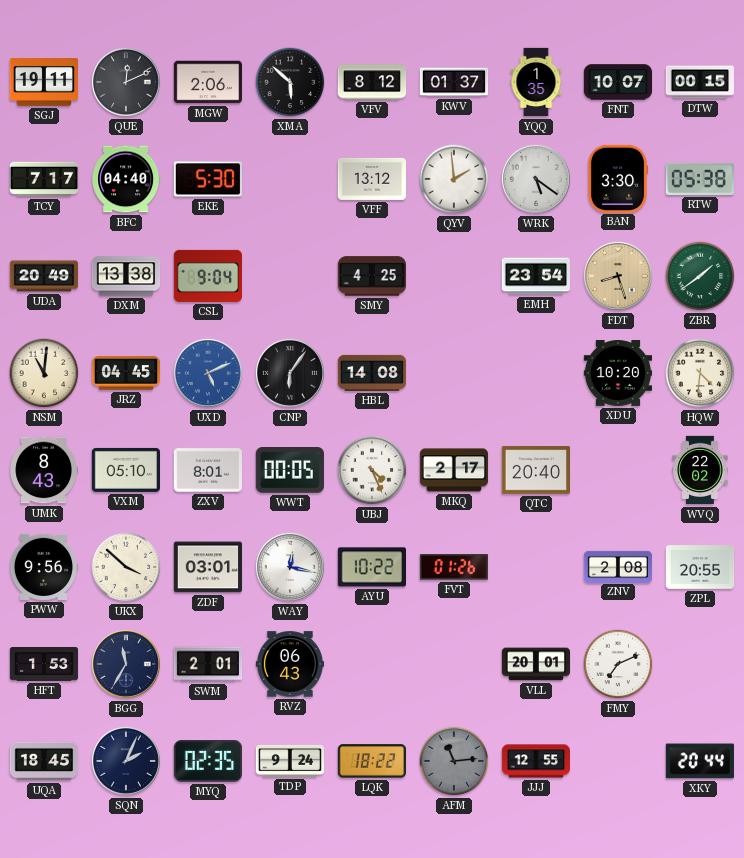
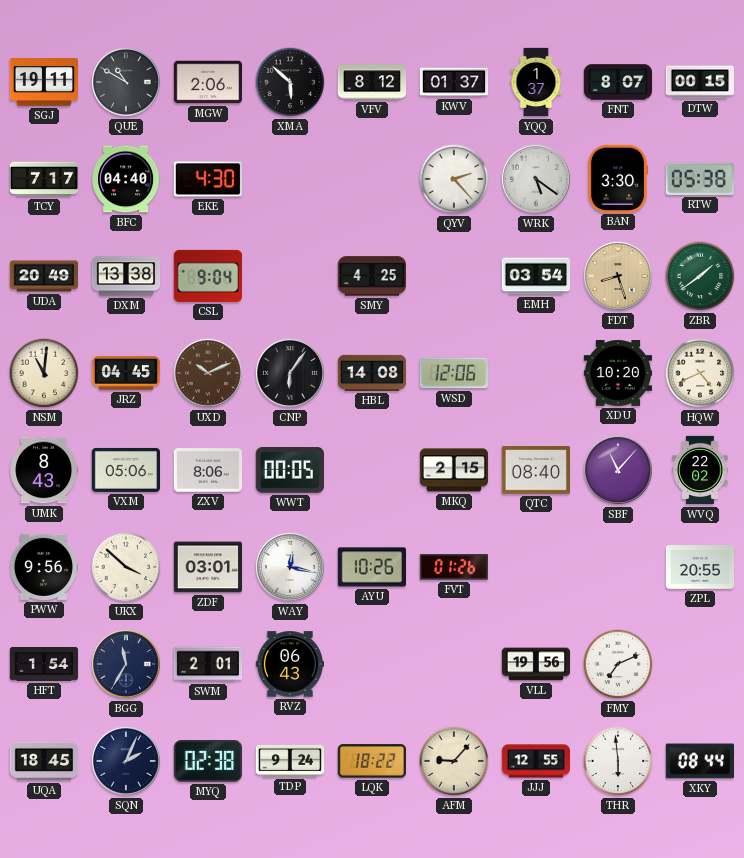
QUE: 12:11 -> 10:50
YQQ: 1:35 -> 1:37
FNT: 10:07 -> 8:07
EKE: 5:30 -> 4:30
VFF: 13:12 -> none
QYV: 1:59 -> 2:23
EMH: 23:54 -> 03:54
UXD: 5:11 -> 10:11
UXD dial: blue -> brown
WSD: none -> 12:06
HQW: 4:31 -> 4:41
VXM: 05:10 -> 05:06
ZXV: 8:01 -> 8:06
UBJ: 4:26 -> none
MKQ: 2:17 -> 2:15
QTC: 20:40 -> 08:40
SBF: none -> 11:07
AYU: 10:22 -> 10:26
ZNV: 2:08 -> none
HFT: 1:53 -> 1:54
VLL: 20:01 -> 19:56
MYQ: 02:35 -> 02:38
AFM: 11:14 -> 9:07
AFM dial: grey -> cream
THR: none -> 5:59
XKY: 20:44 -> 08:44
